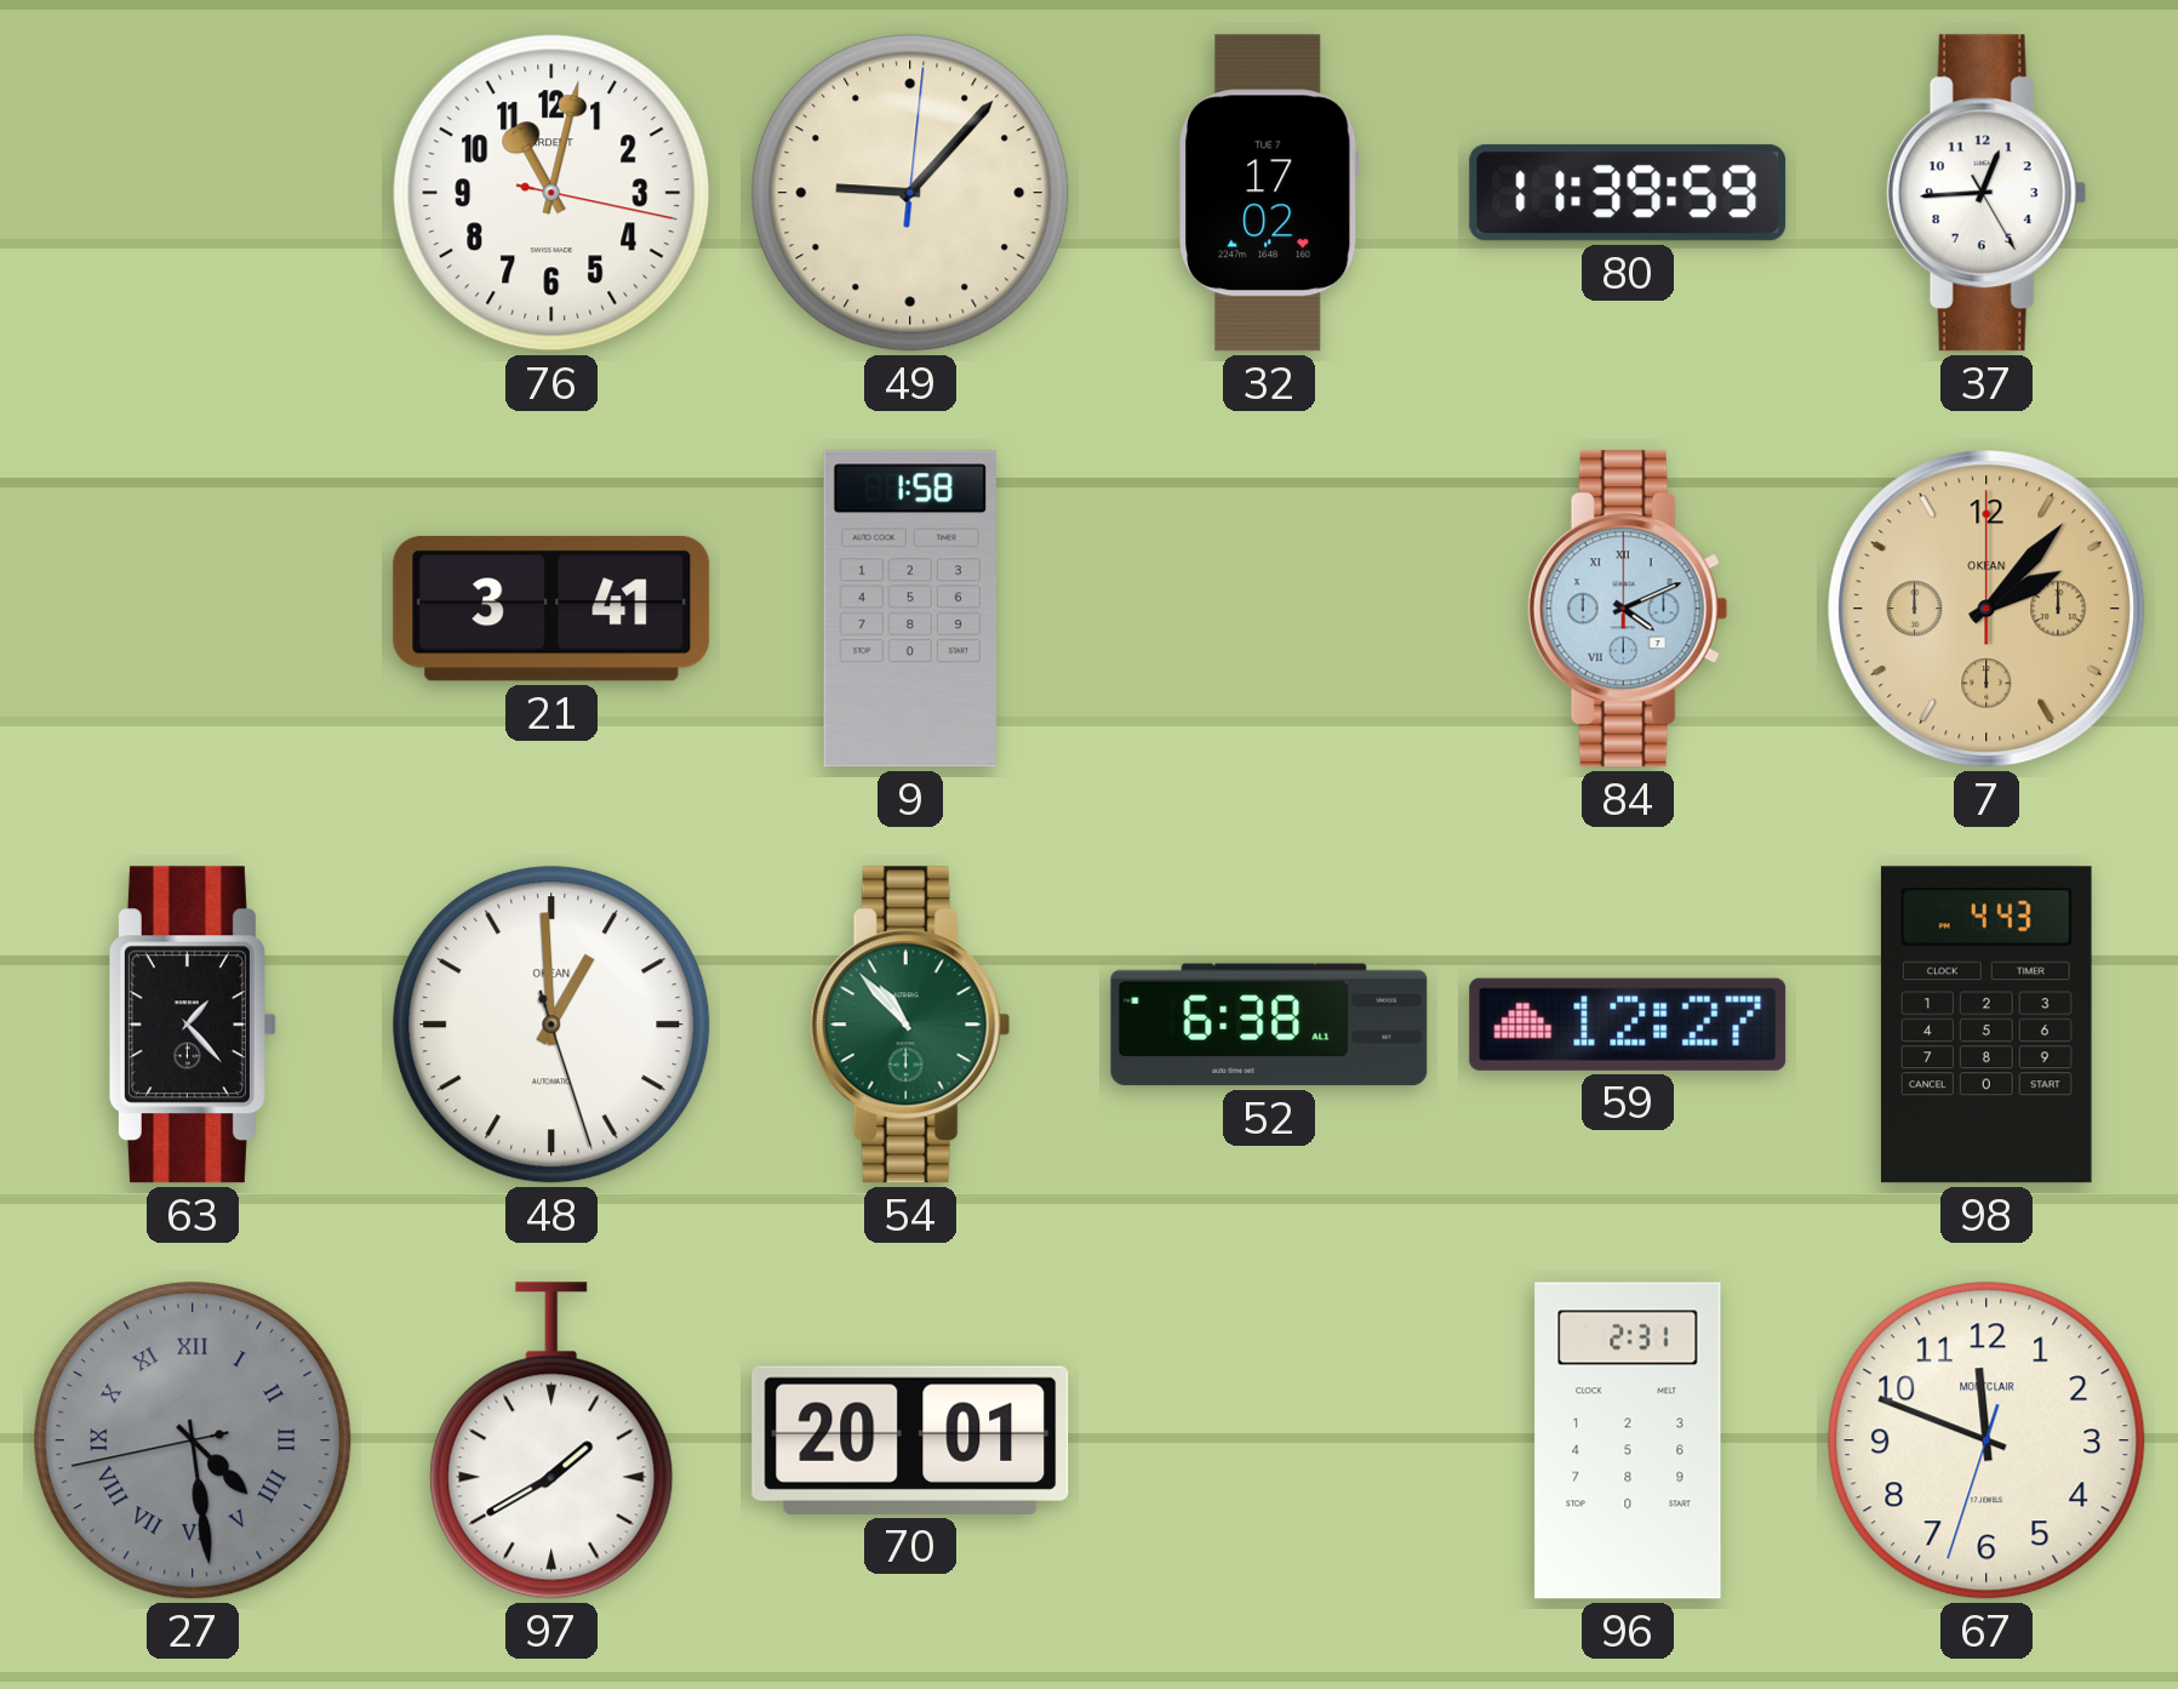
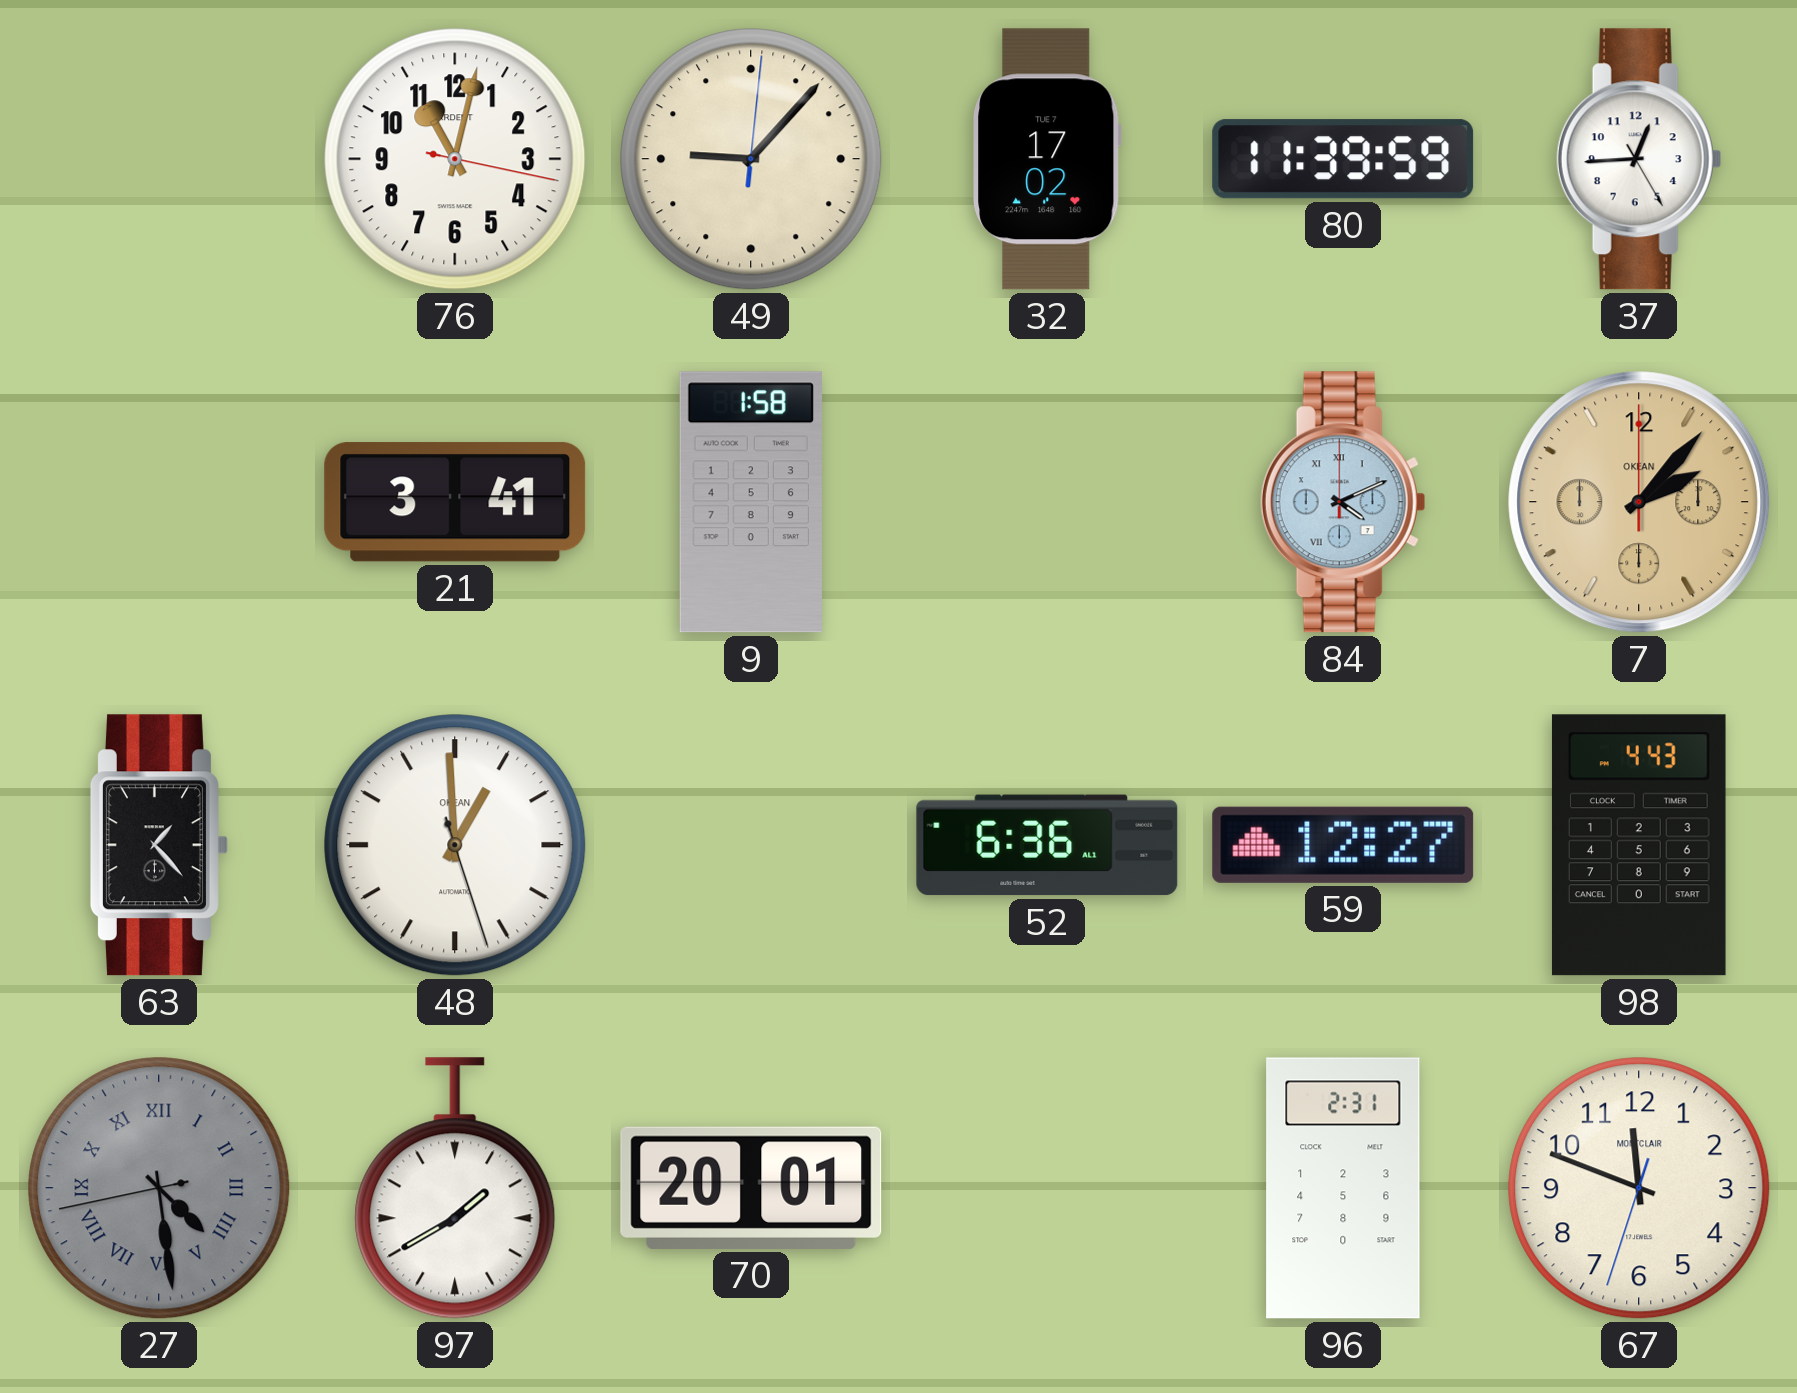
54: 10:53 -> none
52: 6:38 -> 6:36
